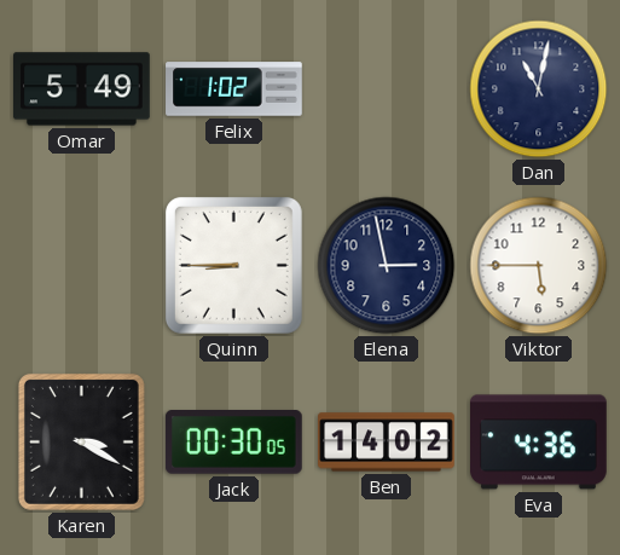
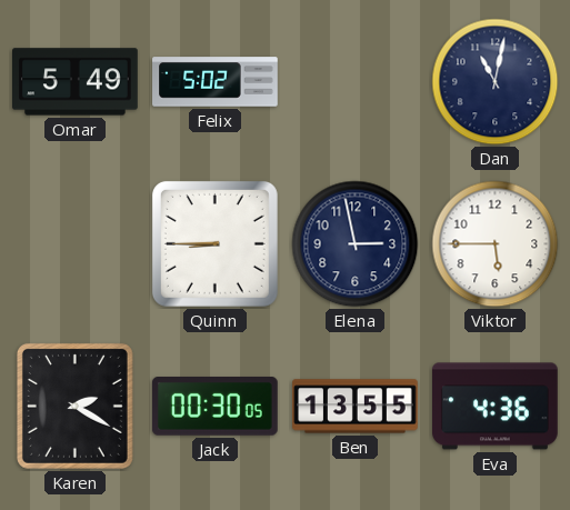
Felix: 1:02 -> 5:02
Karen: 3:20 -> 2:20
Ben: 14:02 -> 13:55
